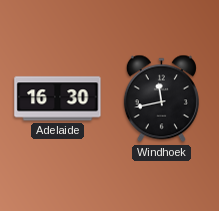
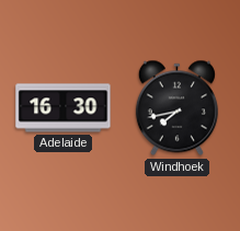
Windhoek: 11:43 -> 7:43
